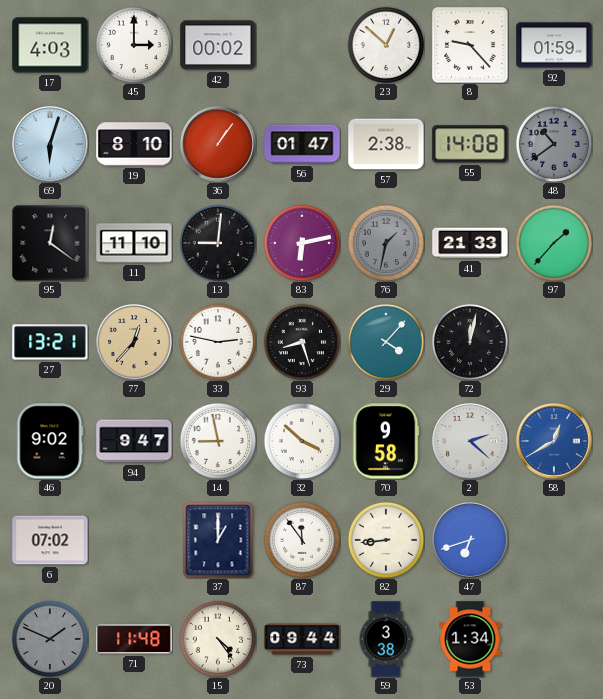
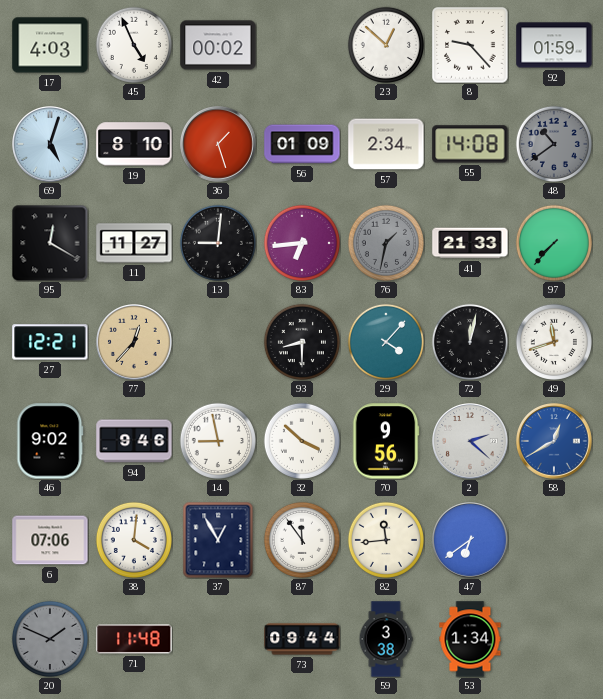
45: 3:00 -> 4:56
69: 6:03 -> 5:03
36: 1:06 -> 1:27
56: 01:47 -> 01:09
57: 2:38 -> 2:34
95: 12:21 -> 12:20
11: 11:10 -> 11:27
83: 6:13 -> 6:44
97: 1:37 -> 7:37
27: 13:21 -> 12:21
33: 2:47 -> none
93: 8:27 -> 8:30
49: none -> 11:42
94: 9:47 -> 9:46
70: 9:58 -> 9:56
6: 07:02 -> 07:06
38: none -> 4:01
37: 1:00 -> 12:55
82: 8:44 -> 11:44
47: 6:42 -> 6:39
15: 4:24 -> none
